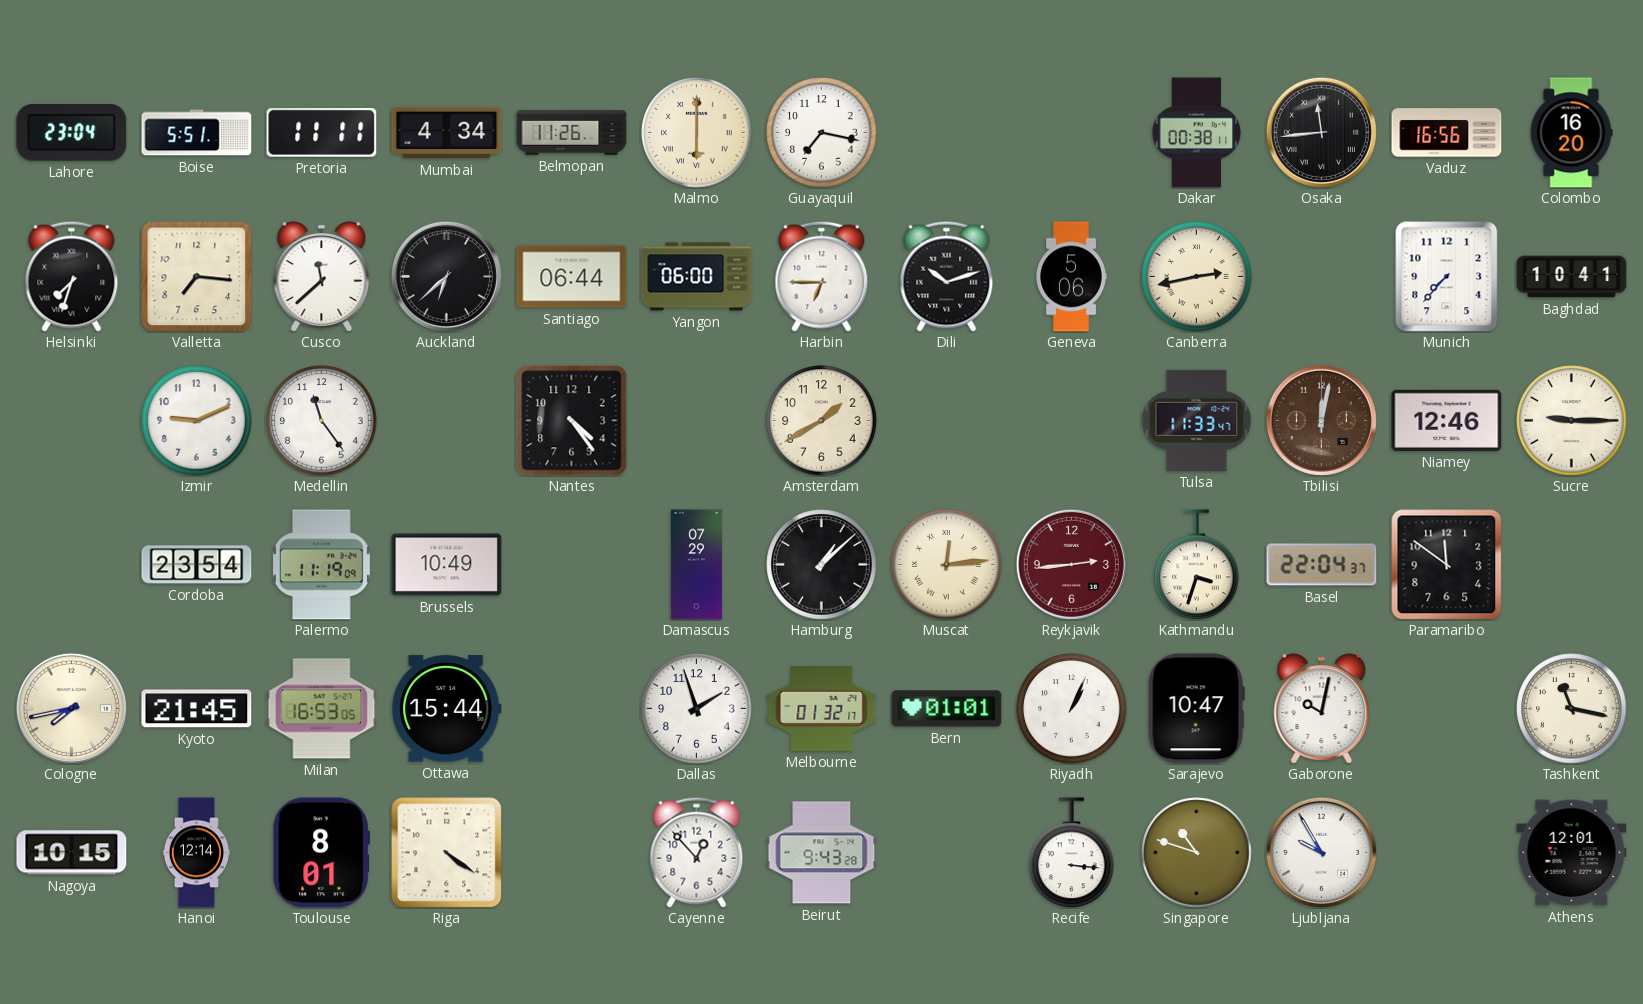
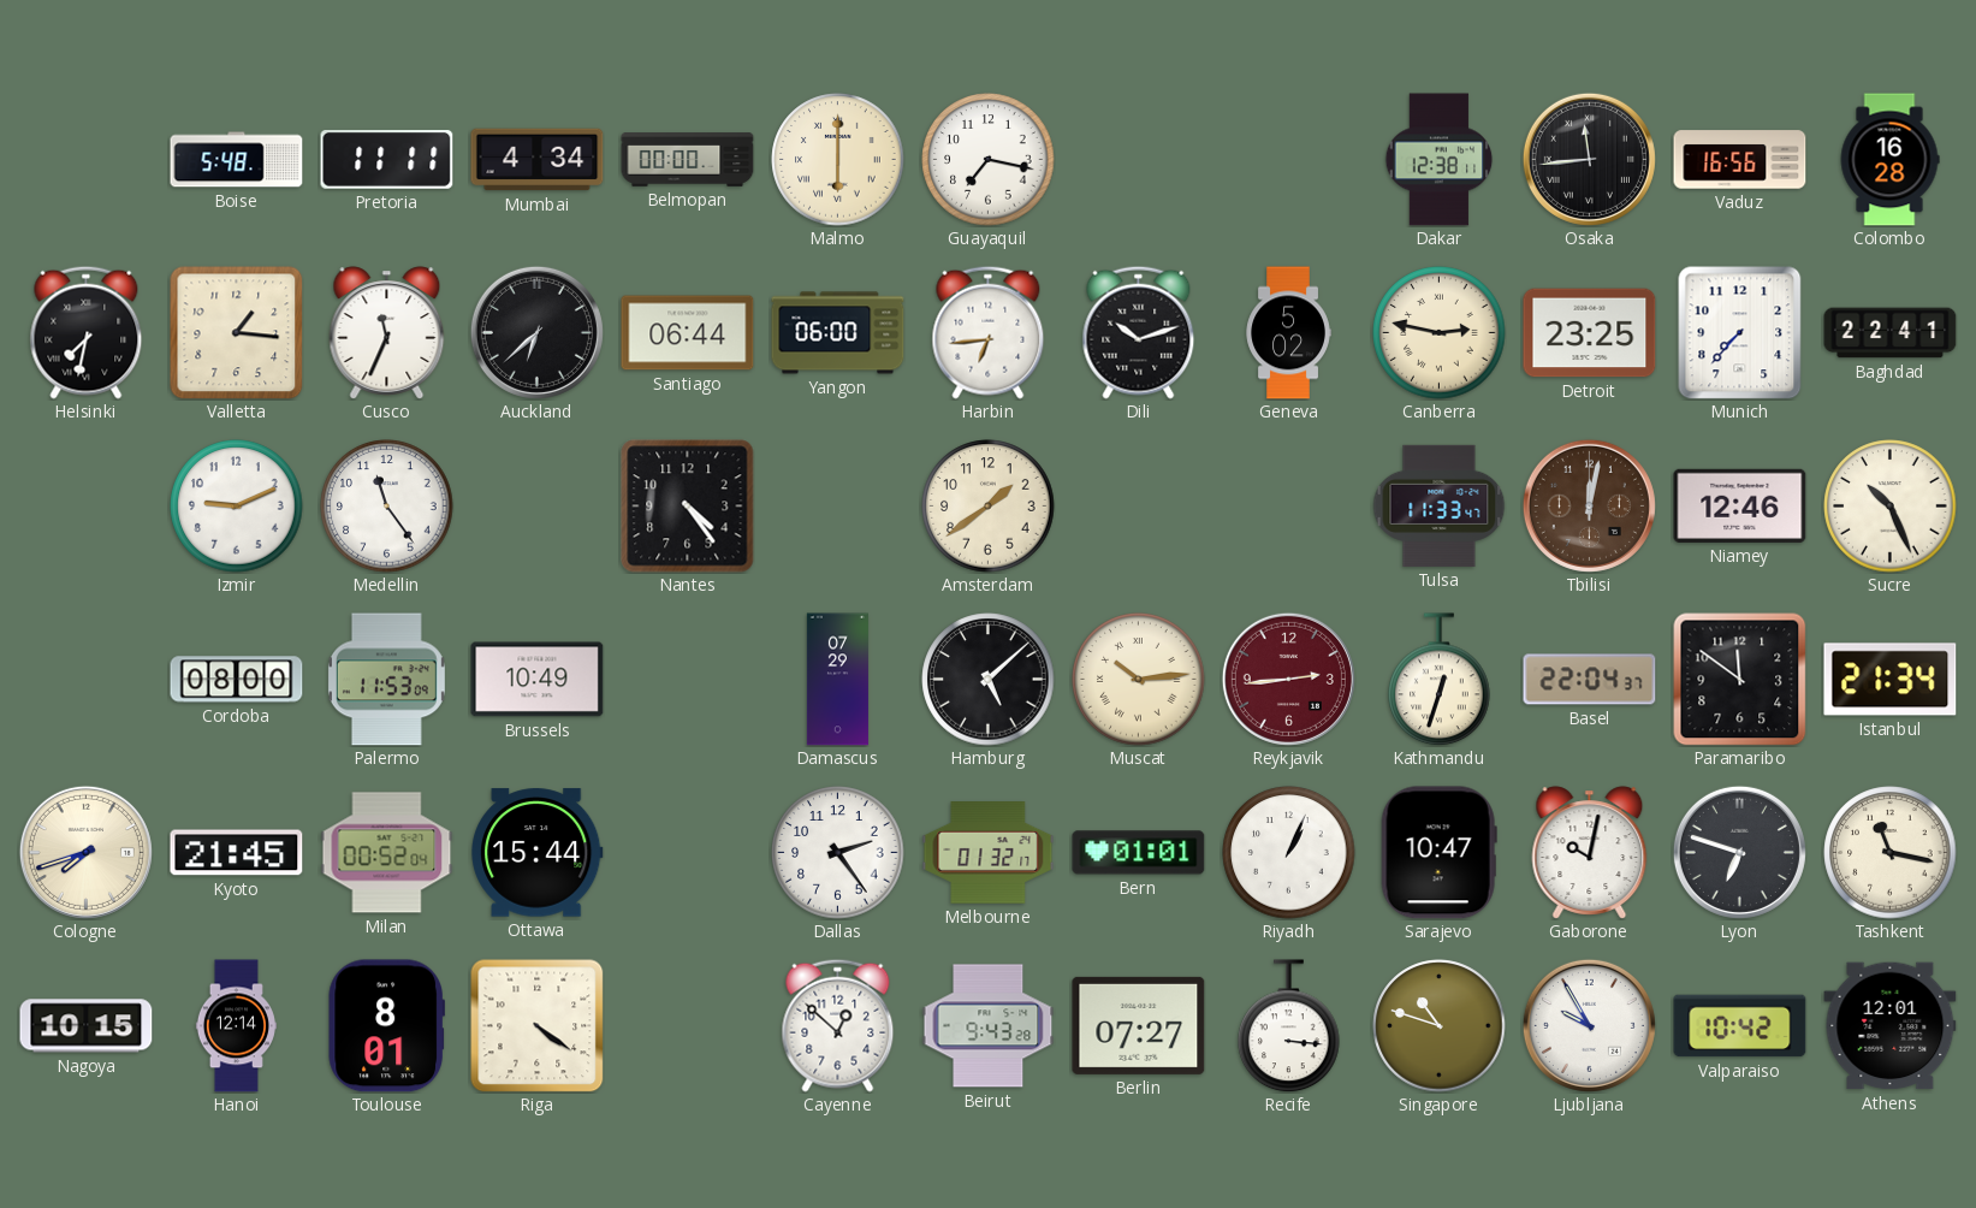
Lahore: 23:04 -> none
Boise: 5:51 -> 5:48
Belmopan: 11:26 -> 00:00
Dakar: 00:38 -> 12:38
Colombo: 16:20 -> 16:28
Helsinki: 7:33 -> 7:32
Valletta: 7:16 -> 1:16
Cusco: 11:38 -> 11:34
Harbin: 6:45 -> 6:44
Geneva: 5:06 -> 5:02
Canberra: 2:43 -> 2:47
Detroit: none -> 23:25
Baghdad: 10:41 -> 22:41
Amsterdam: 1:40 -> 1:39
Sucre: 9:15 -> 10:26
Cordoba: 23:54 -> 08:00
Palermo: 11:19 -> 11:53
Hamburg: 1:08 -> 5:08
Muscat: 12:14 -> 10:14
Kathmandu: 3:33 -> 12:33
Istanbul: none -> 21:34
Cologne: 7:43 -> 7:42
Milan: 16:53 -> 00:52
Dallas: 1:57 -> 2:24
Lyon: none -> 6:48
Cayenne: 12:53 -> 12:52
Berlin: none -> 07:27
Valparaiso: none -> 10:42
